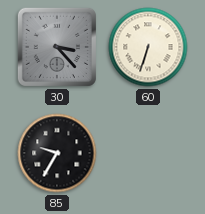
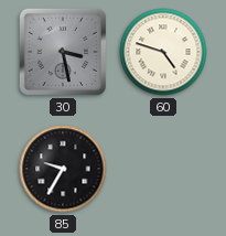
30: 3:23 -> 3:28
60: 6:33 -> 4:48
